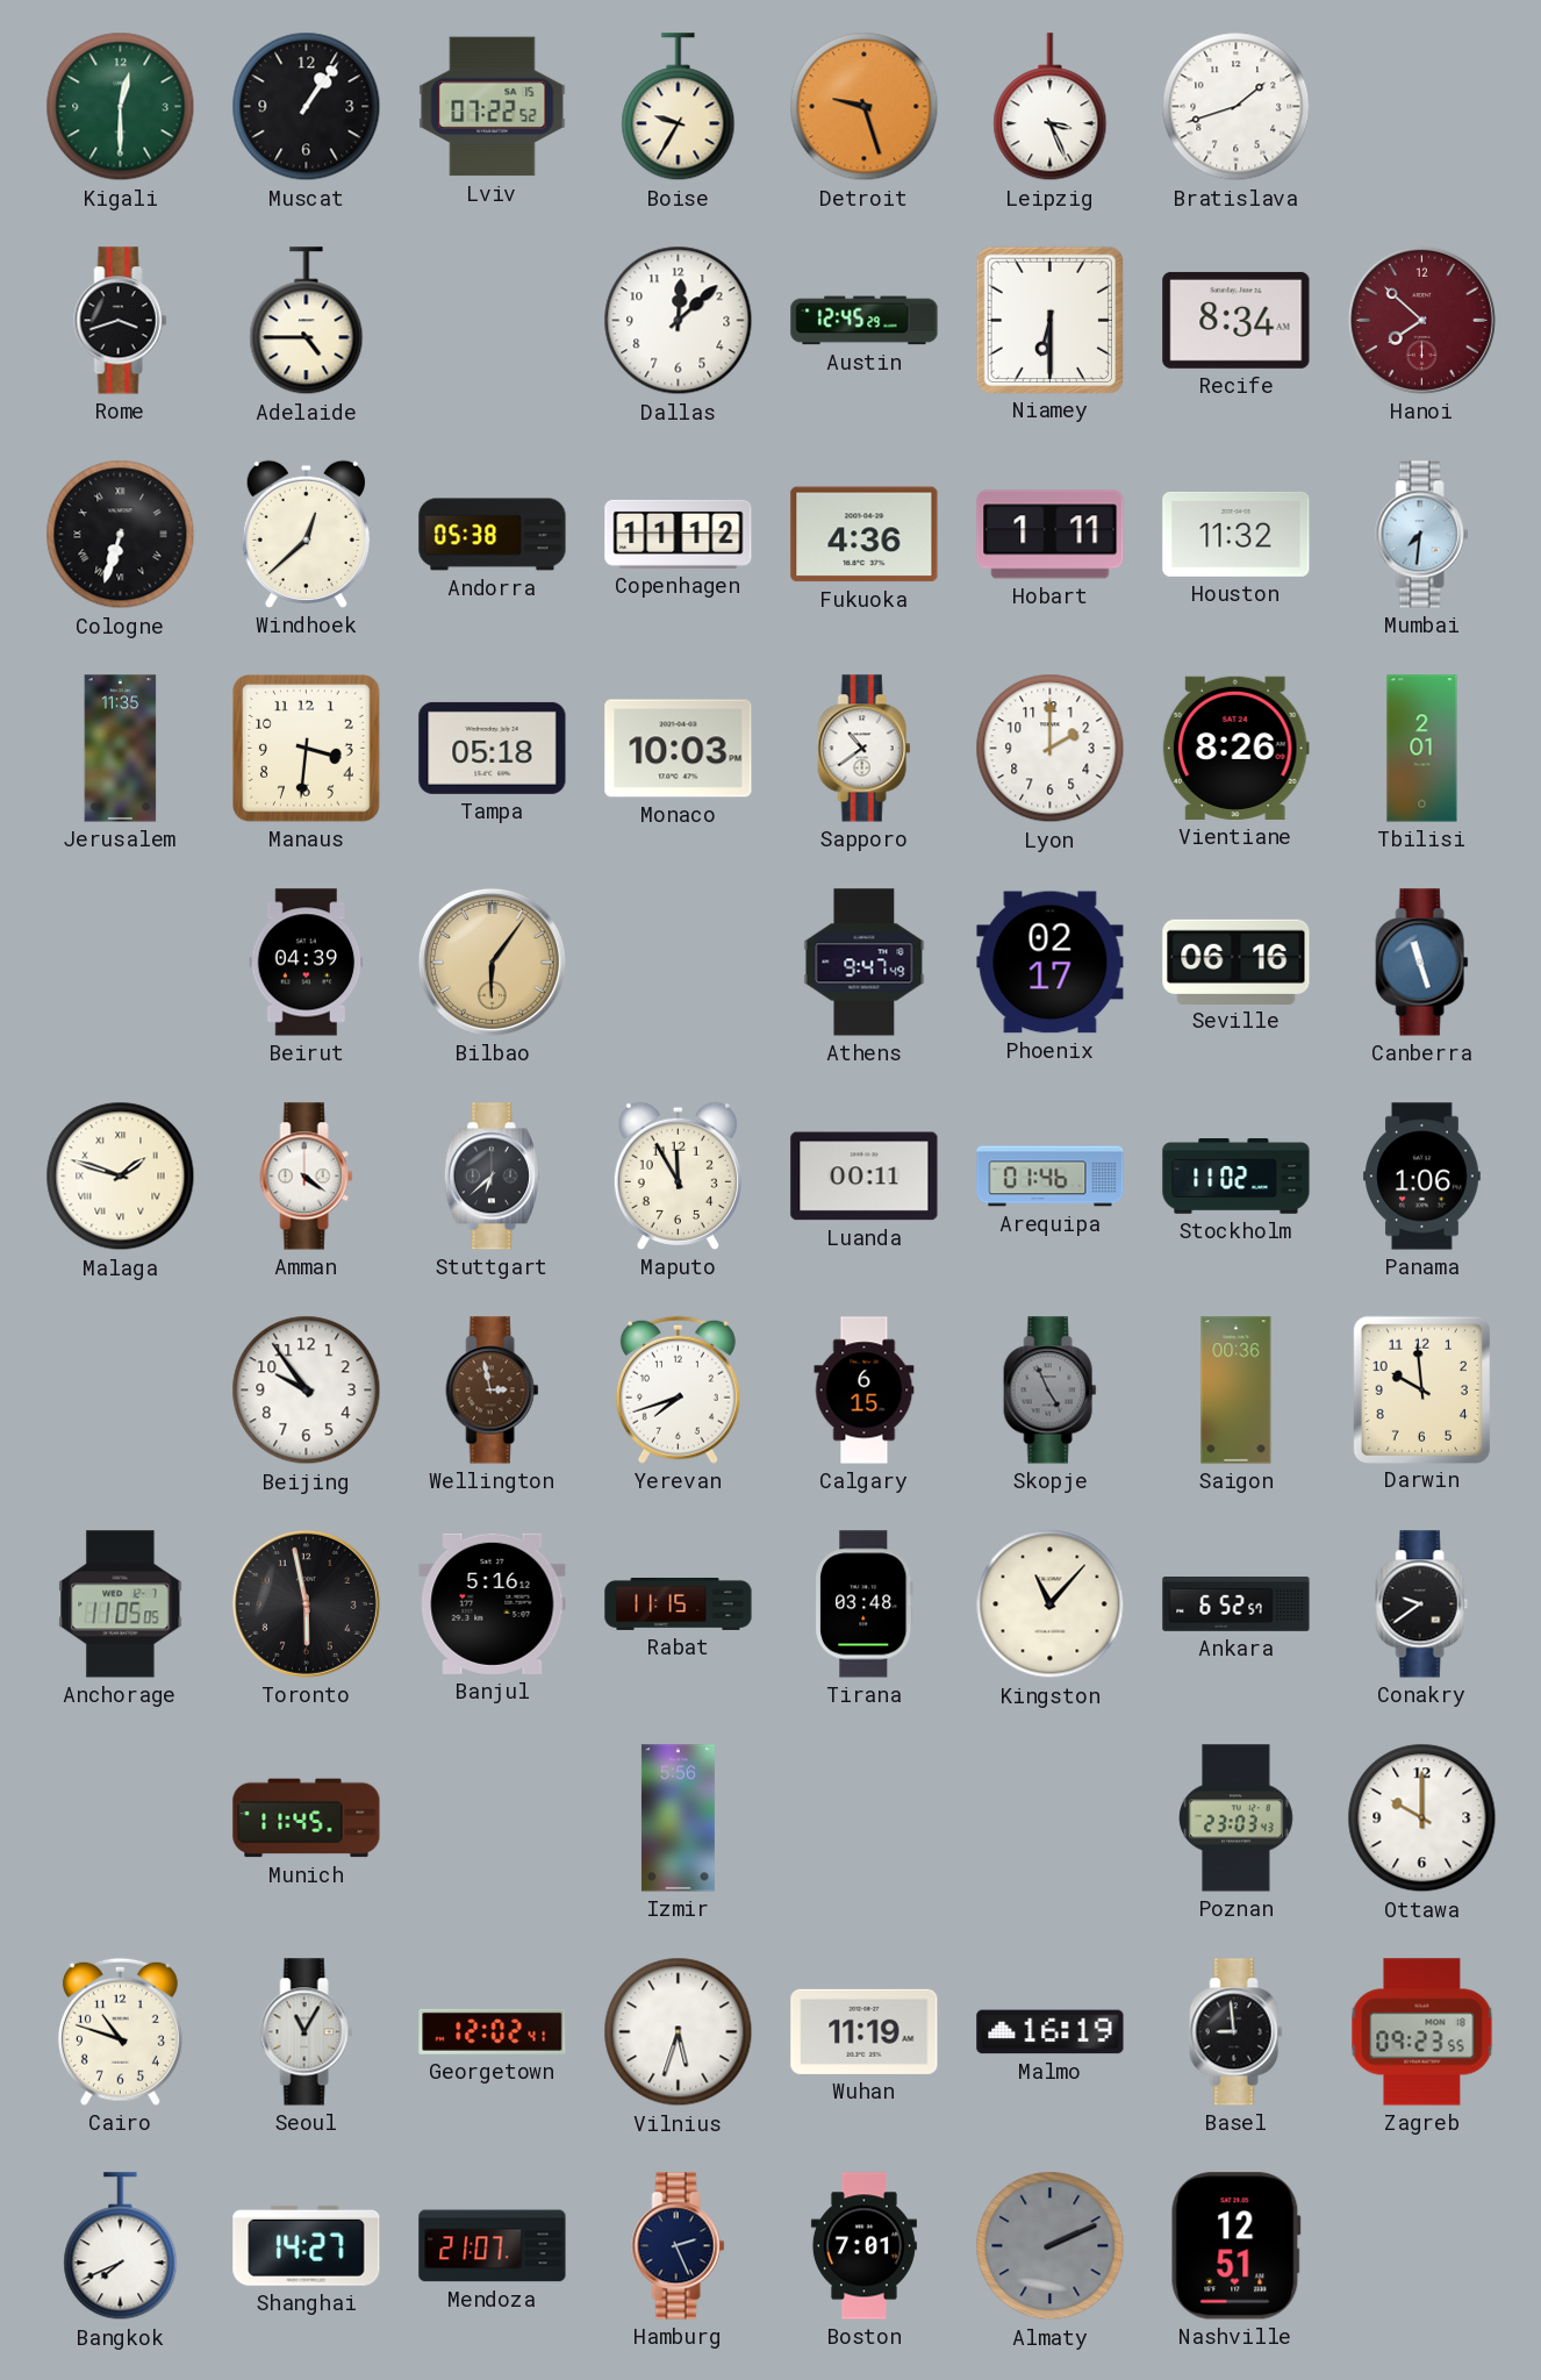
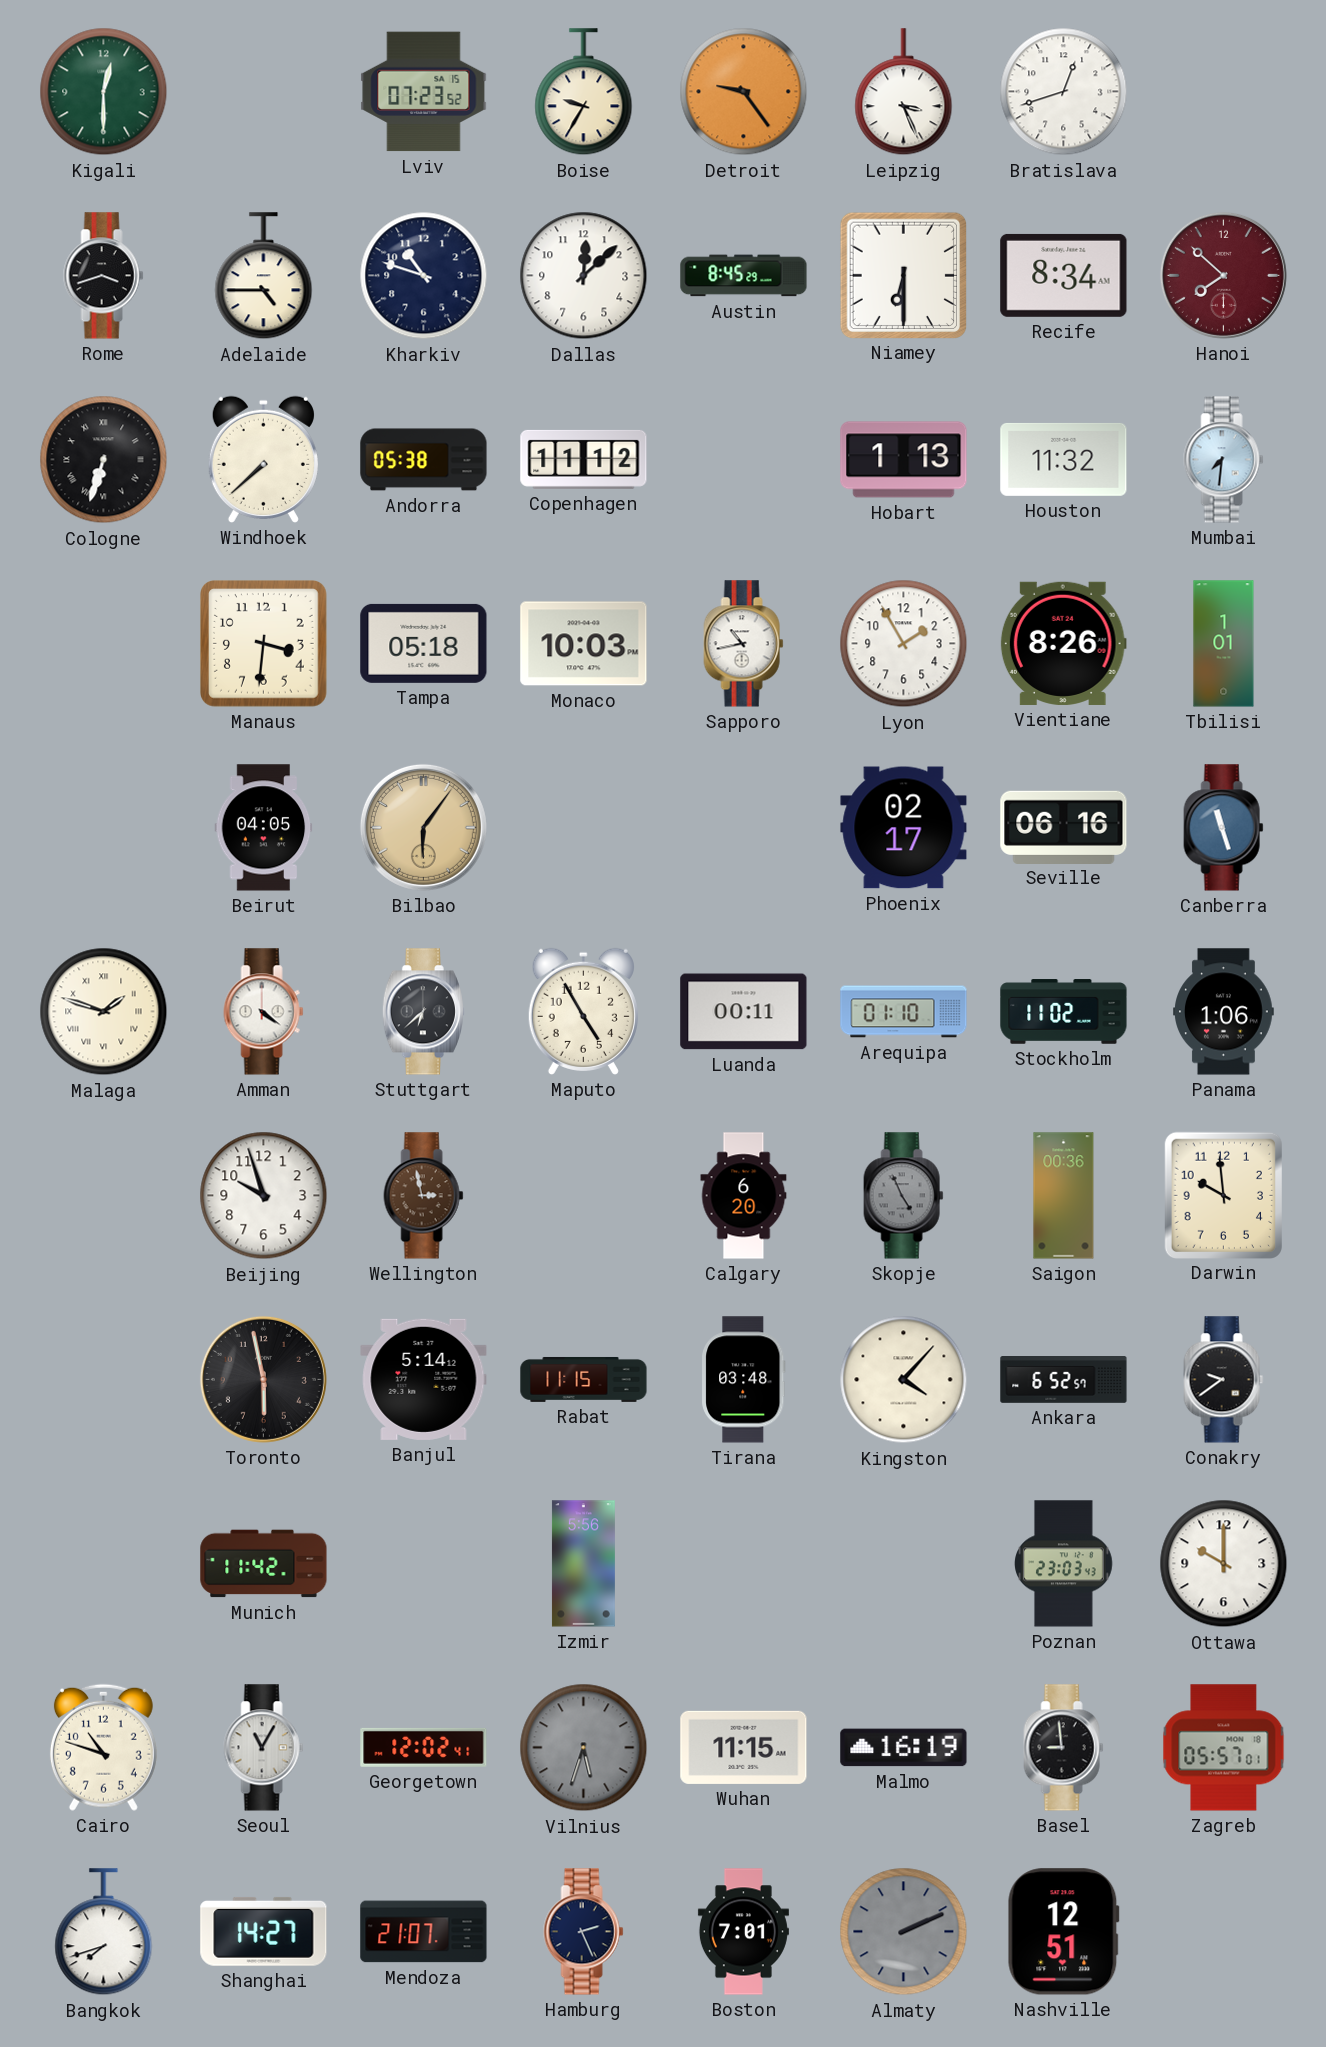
Muscat: 1:06 -> none
Lviv: 07:22 -> 07:23
Detroit: 9:27 -> 9:24
Bratislava: 1:42 -> 12:42
Kharkiv: none -> 10:48
Austin: 12:45 -> 8:45
Windhoek: 12:38 -> 7:38
Fukuoka: 4:36 -> none
Hobart: 1:11 -> 1:13
Jerusalem: 11:35 -> none
Sapporo: 10:39 -> 10:43
Lyon: 2:00 -> 1:55
Tbilisi: 2:01 -> 1:01
Beirut: 04:39 -> 04:05
Athens: 9:47 -> none
Maputo: 11:55 -> 4:55
Arequipa: 01:46 -> 01:10
Beijing: 9:54 -> 9:57
Yerevan: 7:42 -> none
Calgary: 6:15 -> 6:20
Anchorage: 11:05 -> none
Banjul: 5:16 -> 5:14
Kingston: 11:07 -> 4:07
Munich: 11:45 -> 11:42
Vilnius dial: white -> grey
Wuhan: 11:19 -> 11:15
Zagreb: 09:23 -> 05:57
Bangkok: 7:41 -> 7:42
